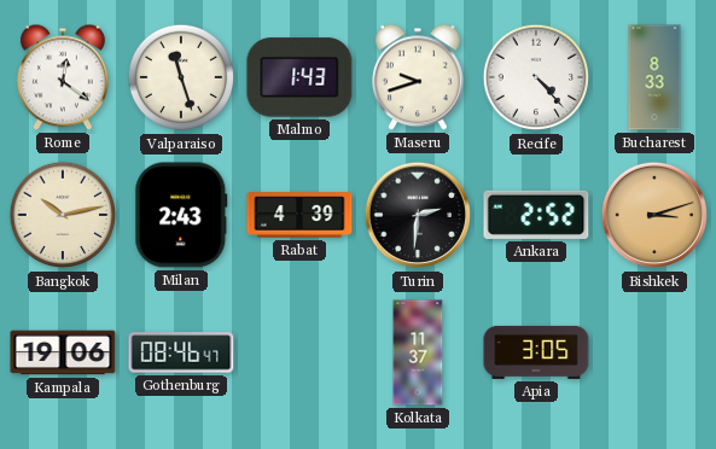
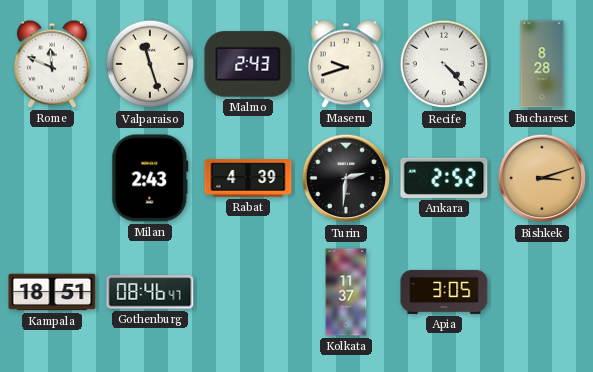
Rome: 12:21 -> 11:49
Malmo: 1:43 -> 2:43
Bucharest: 8:33 -> 8:28
Bangkok: 10:13 -> none
Kampala: 19:06 -> 18:51
